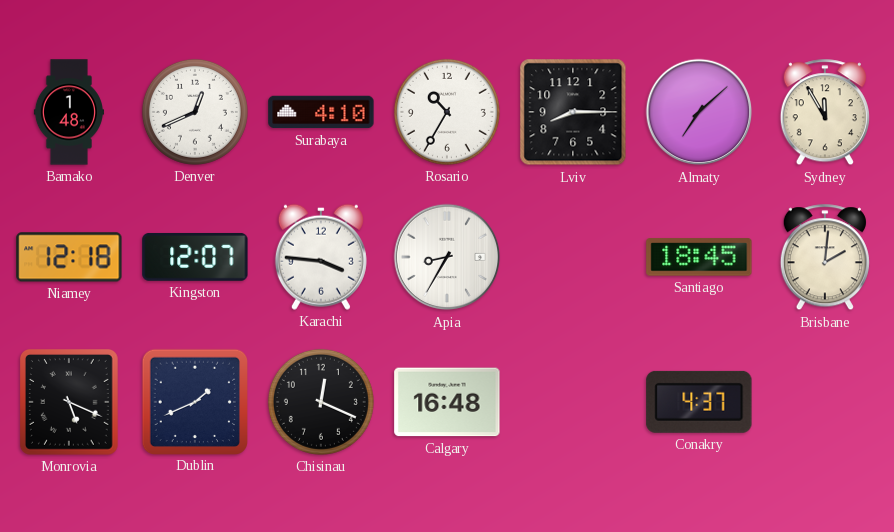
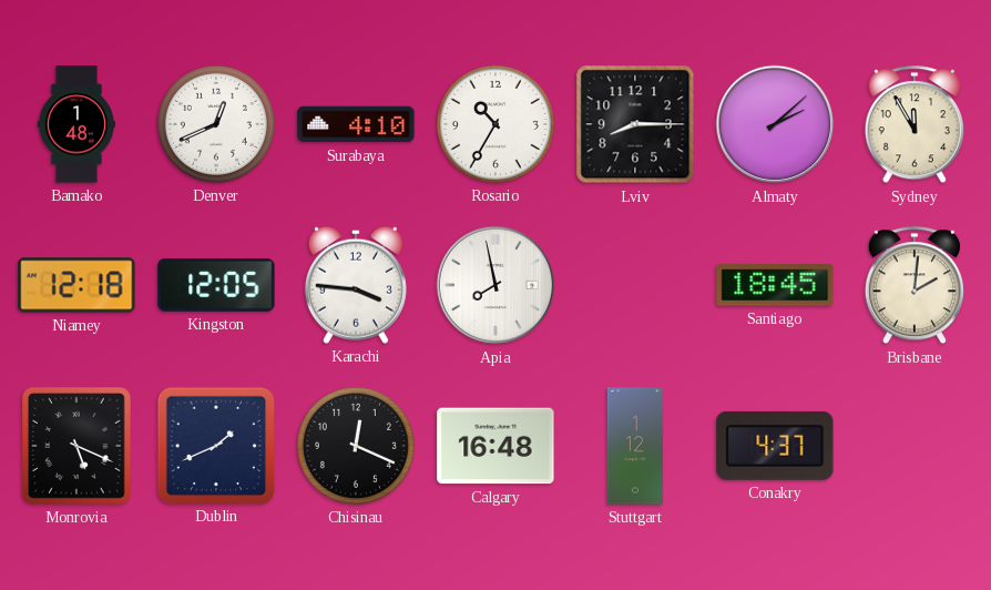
Almaty: 7:08 -> 2:08
Kingston: 12:07 -> 12:05
Apia: 8:35 -> 7:58
Stuttgart: none -> 1:12
